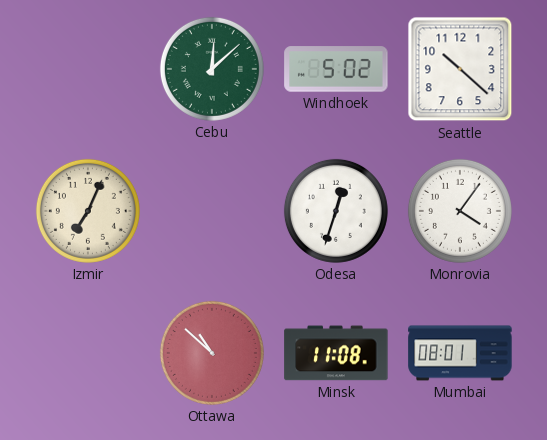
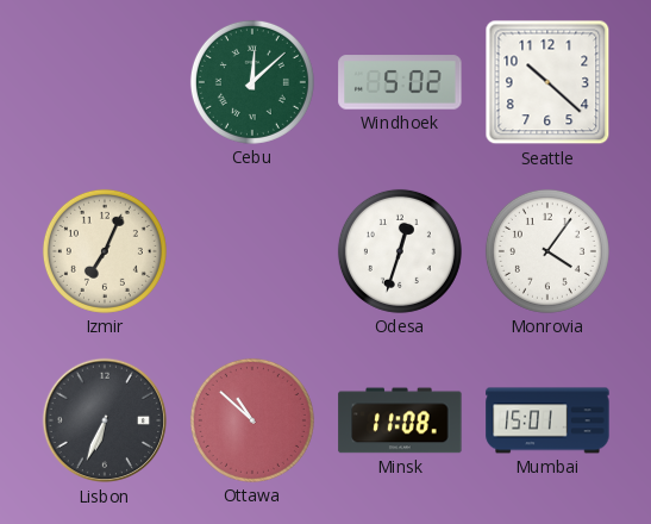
Lisbon: none -> 6:34
Mumbai: 08:01 -> 15:01
